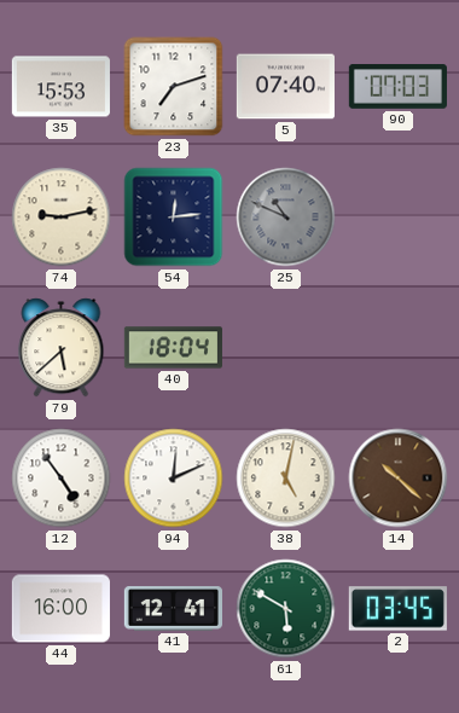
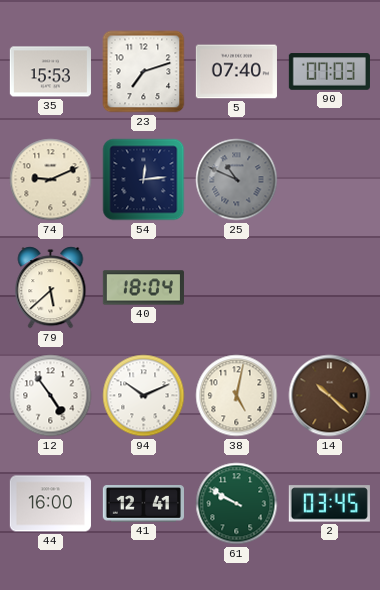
74: 9:13 -> 9:11
94: 12:11 -> 10:11
61: 5:50 -> 9:50
